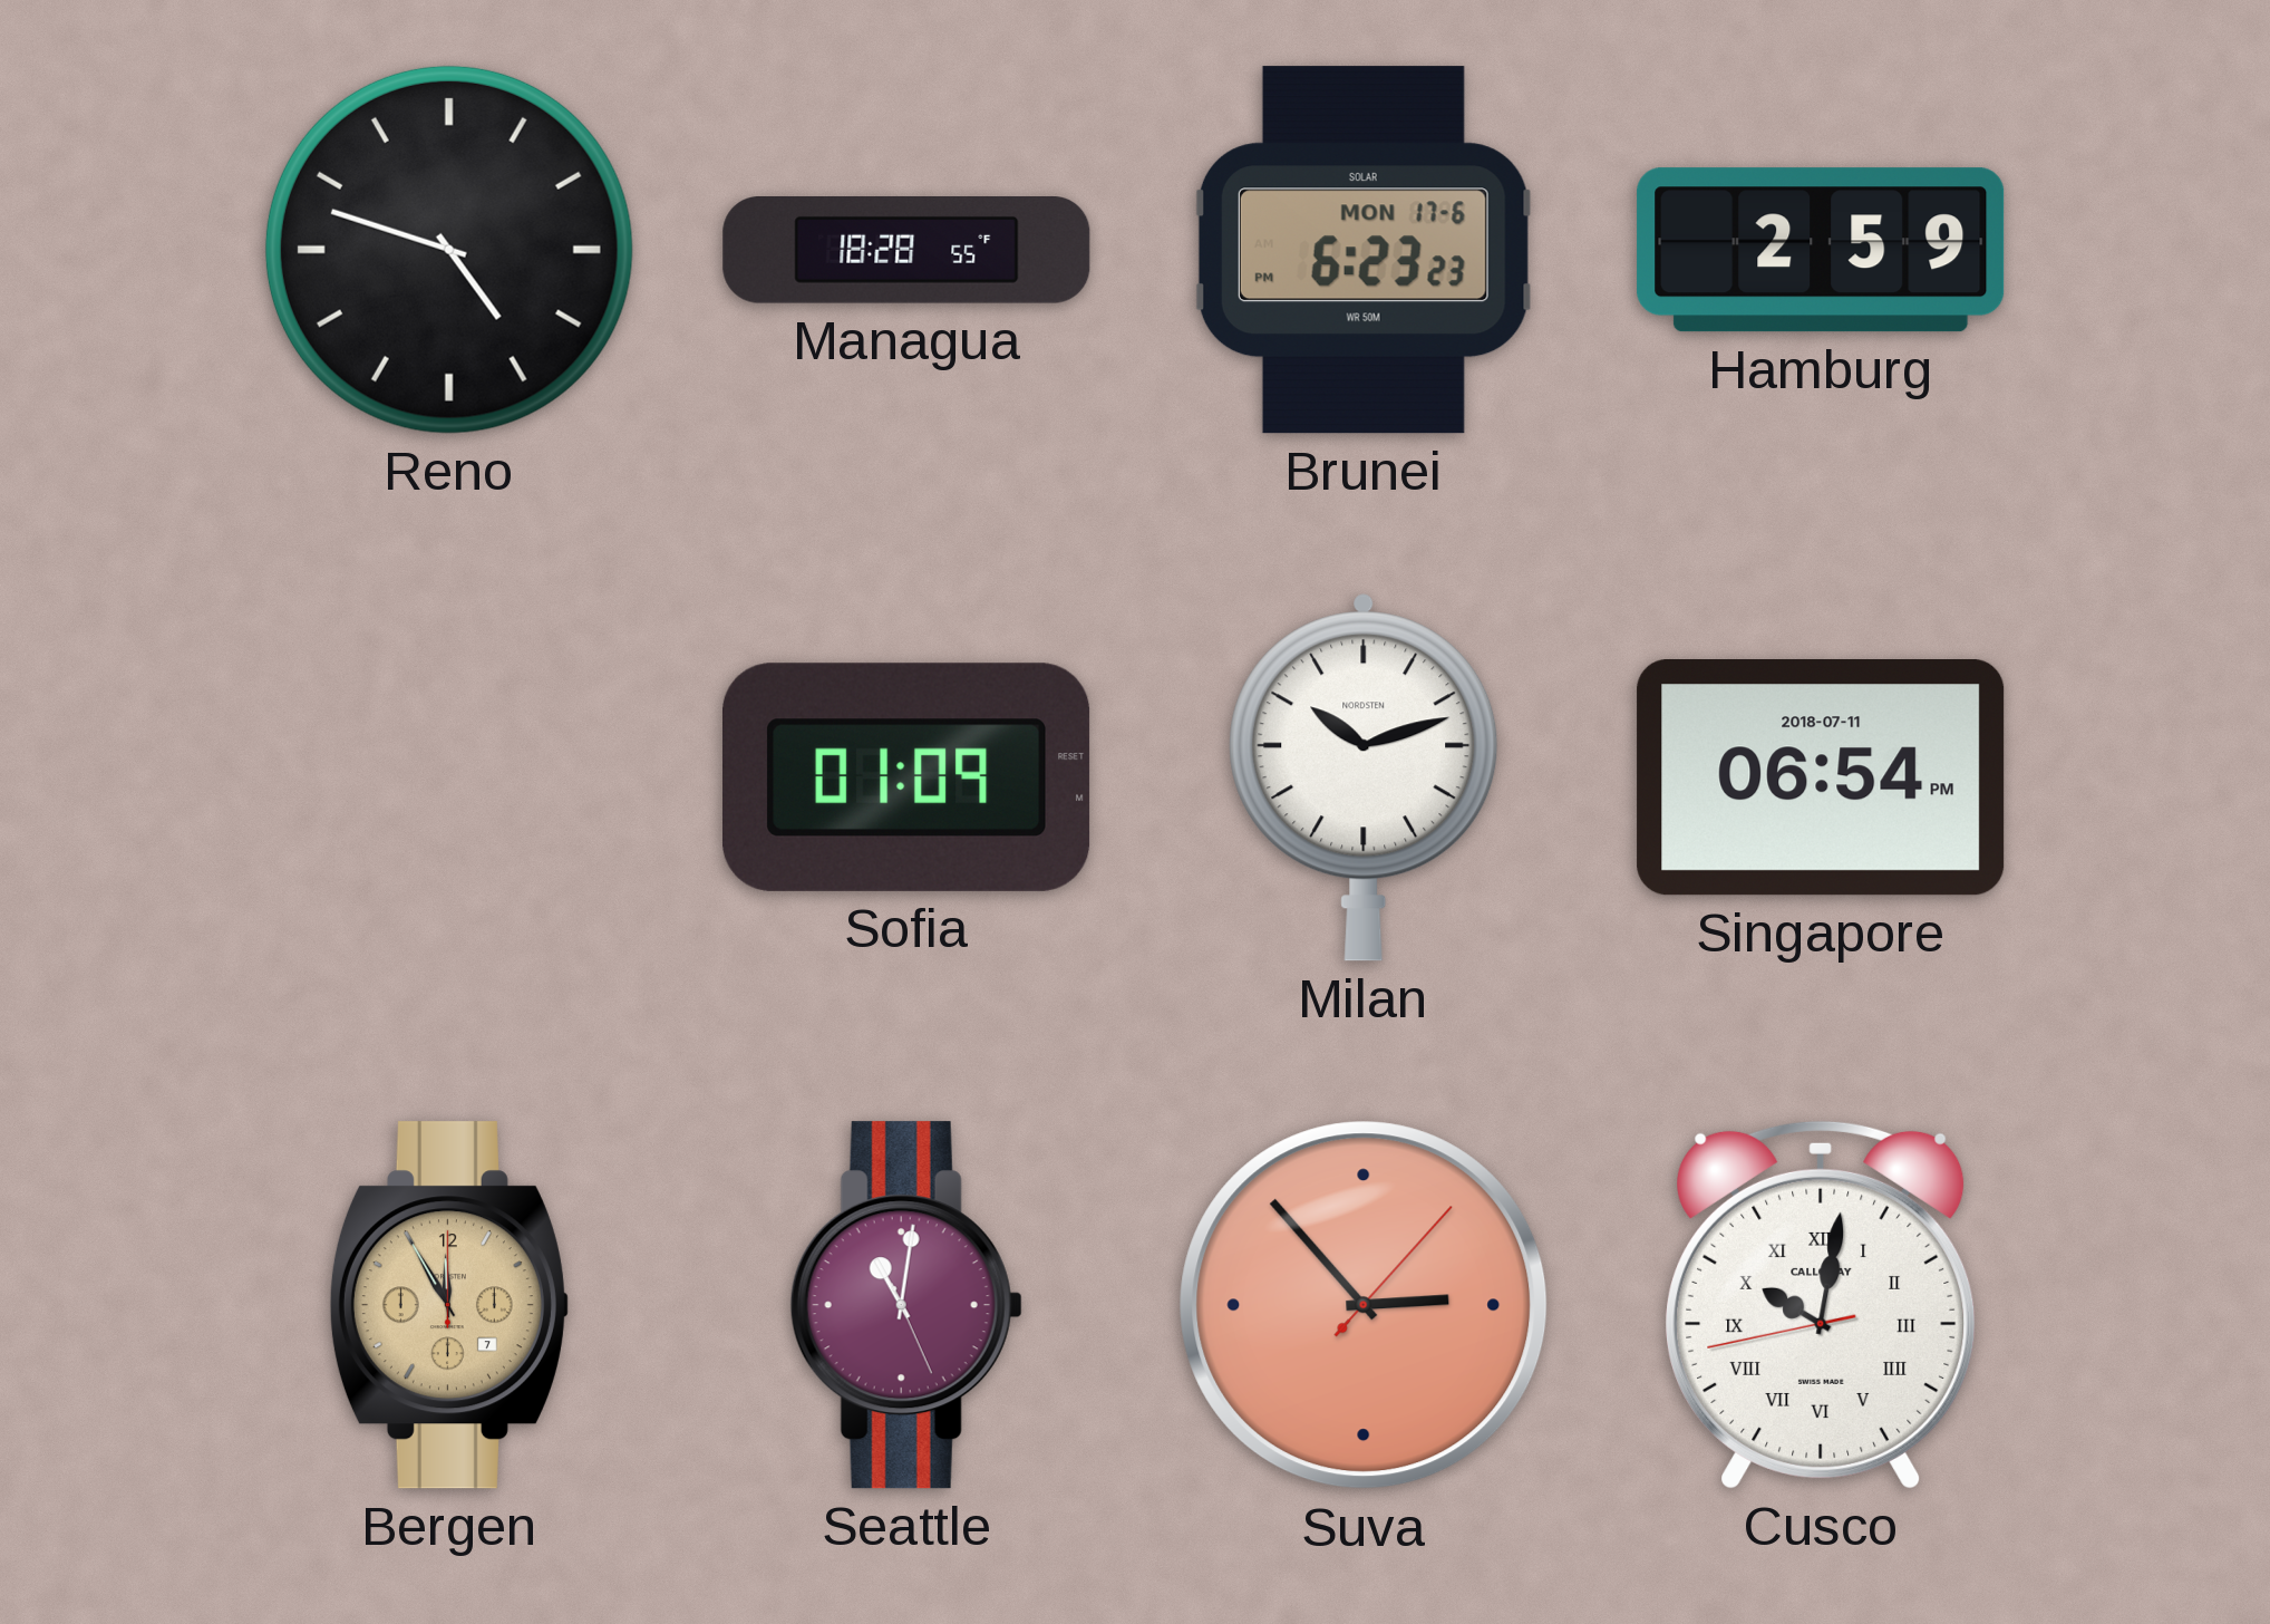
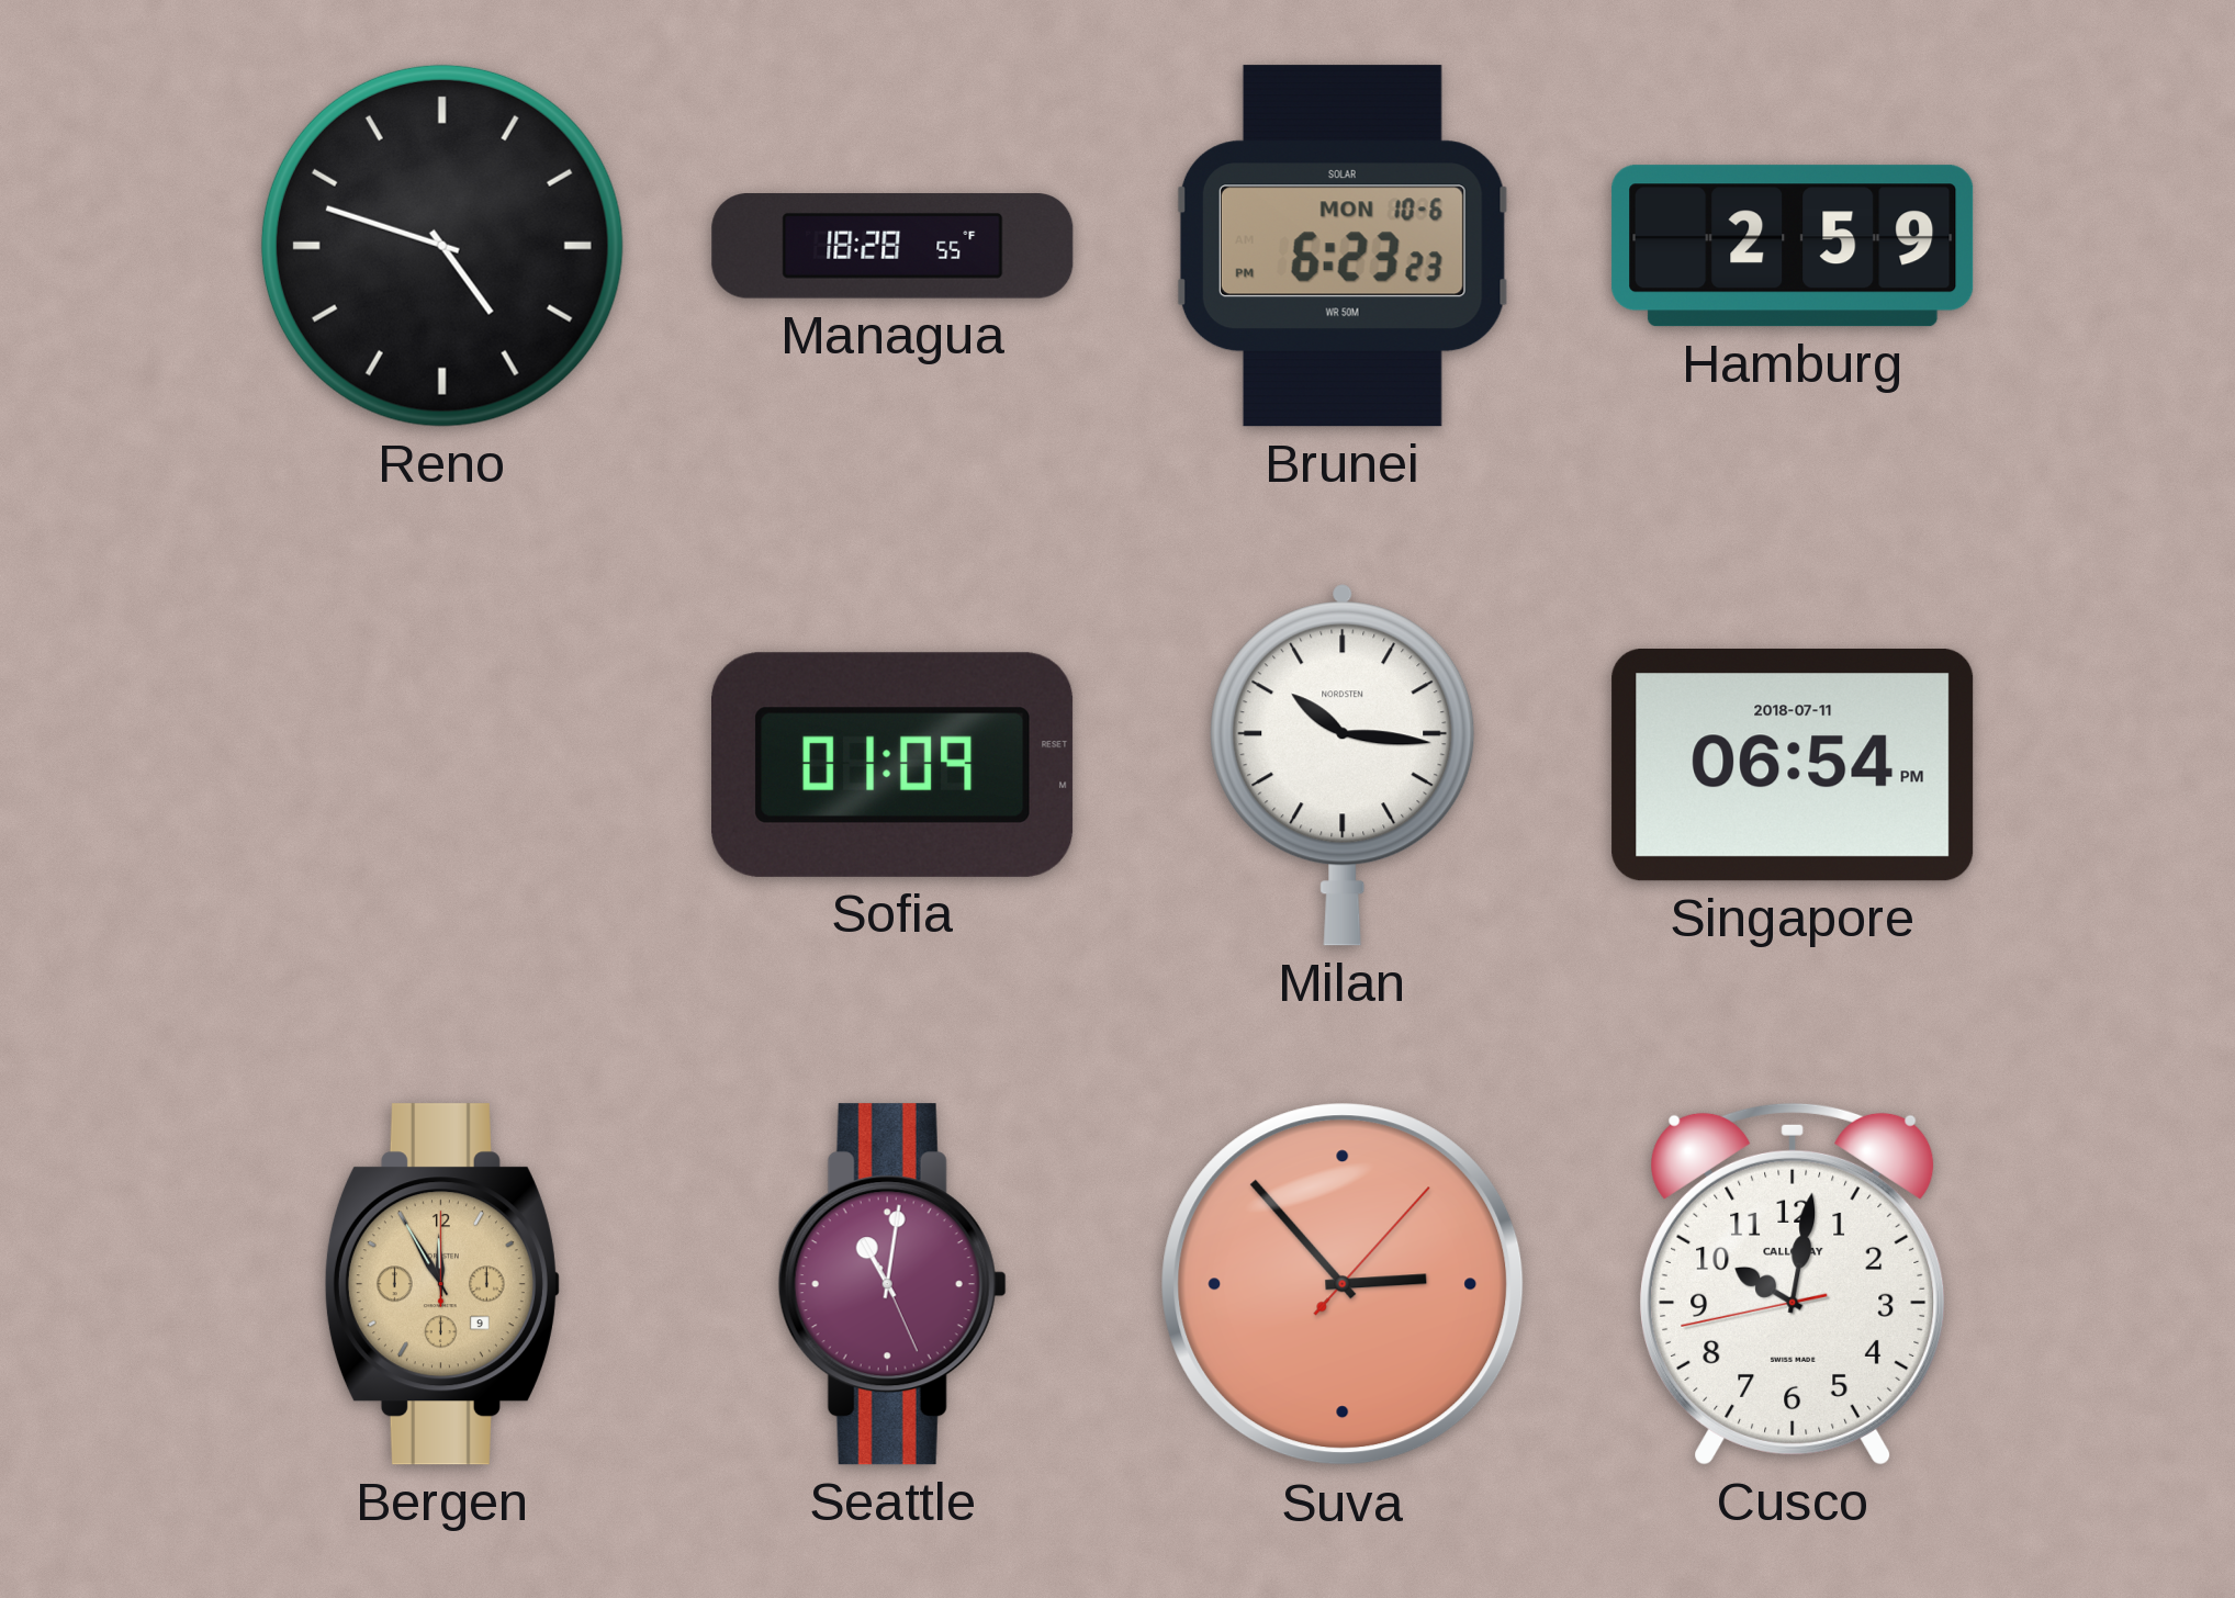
Brunei date: MON 17-6 -> MON 10-6
Milan: 10:12 -> 10:16
Bergen date: 7 -> 9
Cusco numerals: Roman -> Arabic
